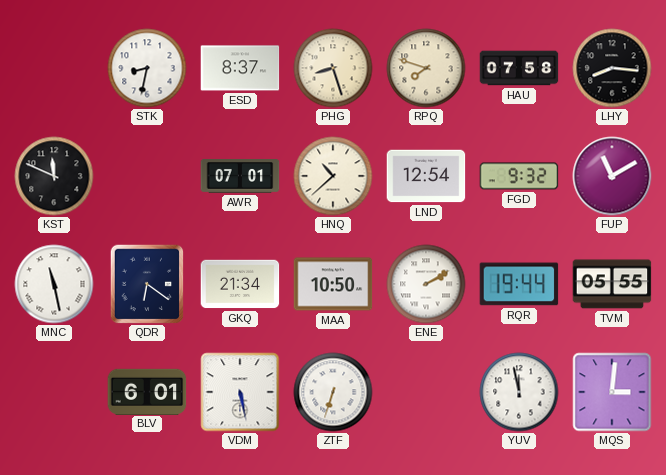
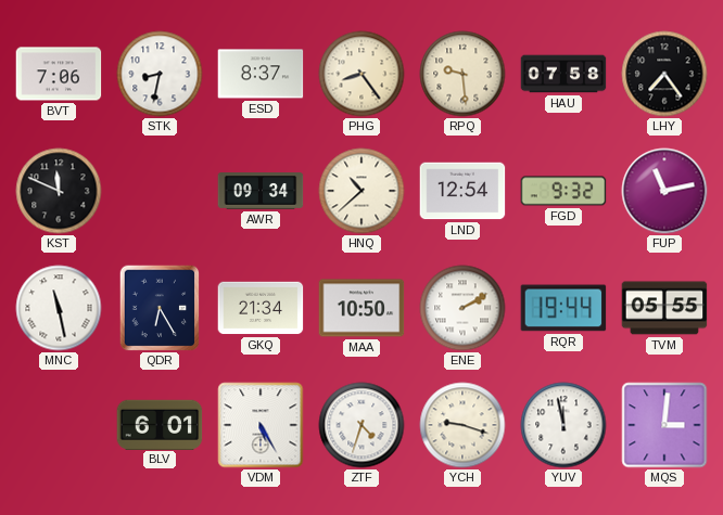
BVT: none -> 7:06
PHG: 8:27 -> 8:24
RPQ: 7:48 -> 9:29
LHY: 8:16 -> 7:24
AWR: 07:01 -> 09:34
FUP: 11:10 -> 11:13
QDR: 6:21 -> 6:25
VDM: 5:28 -> 5:25
ZTF: 6:33 -> 4:33
YCH: none -> 9:18
